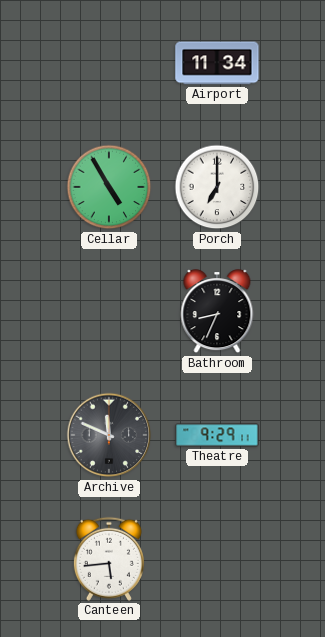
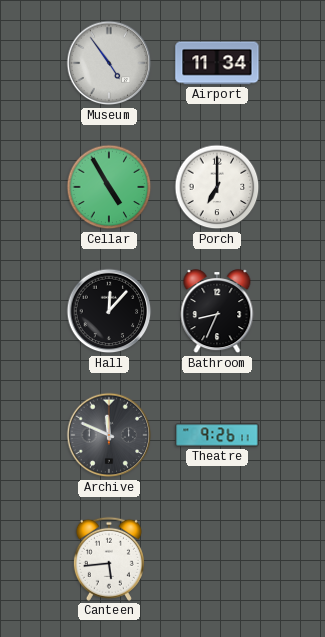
Museum: none -> 4:54
Hall: none -> 12:07
Theatre: 9:29 -> 9:26
